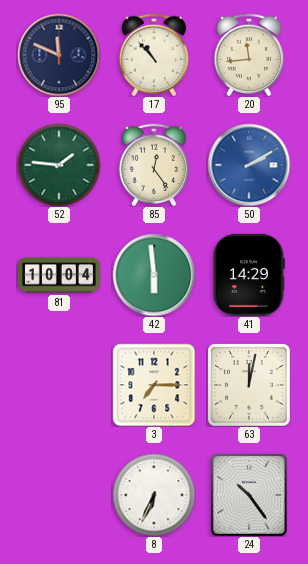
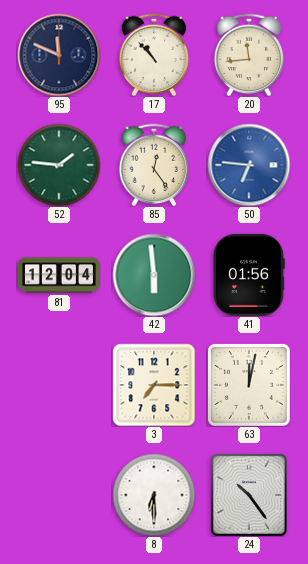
50: 2:10 -> 6:46
81: 10:04 -> 12:04
41: 14:29 -> 01:56
8: 6:34 -> 6:30
